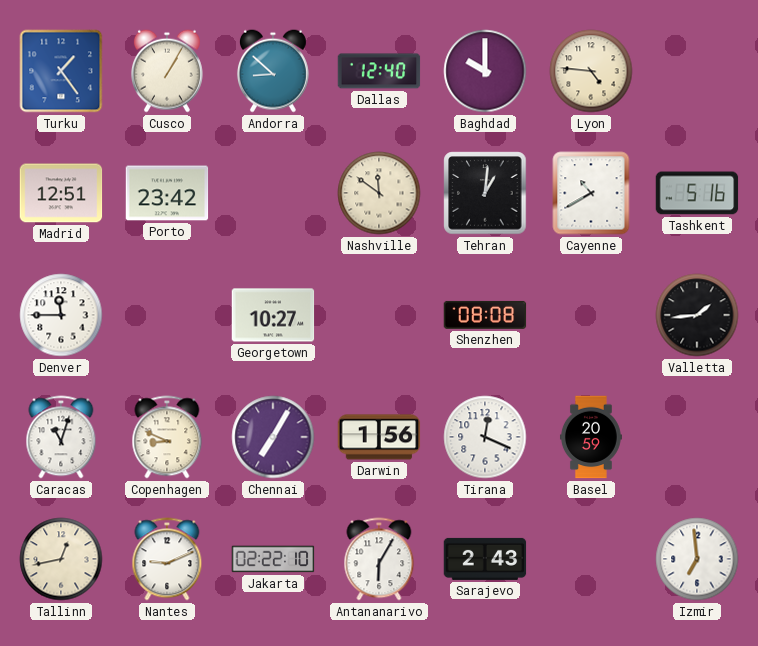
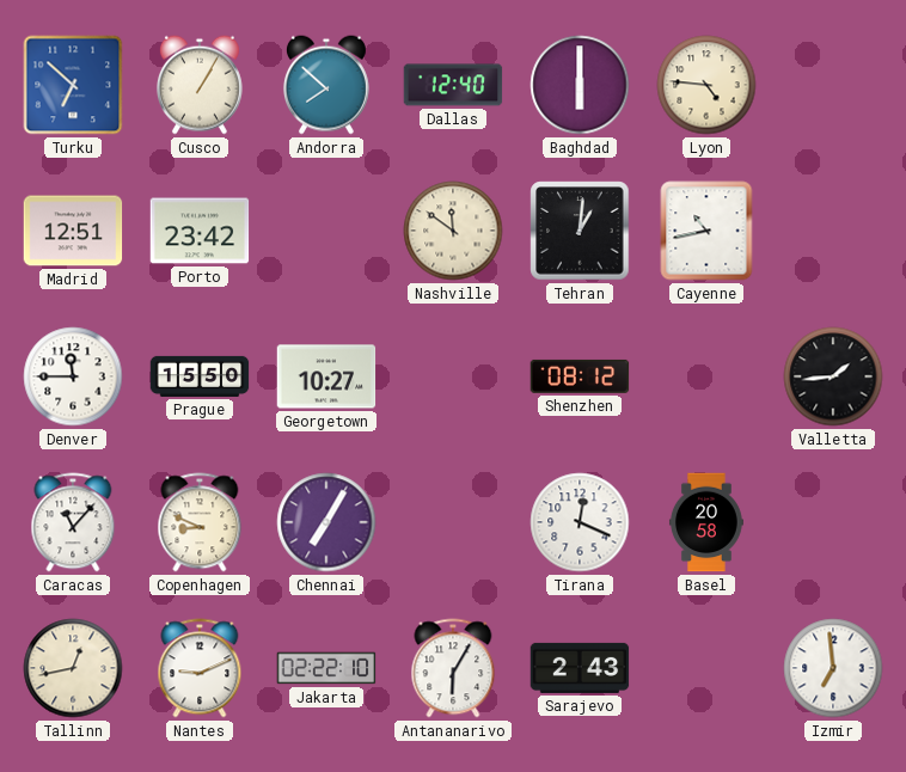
Turku: 1:24 -> 6:52
Andorra: 8:52 -> 7:52
Baghdad: 10:00 -> 6:00
Cayenne: 10:40 -> 10:43
Tashkent: 5:16 -> none
Prague: none -> 15:50
Shenzhen: 08:08 -> 08:12
Caracas: 11:03 -> 11:07
Darwin: 1:56 -> none
Basel: 20:59 -> 20:58
